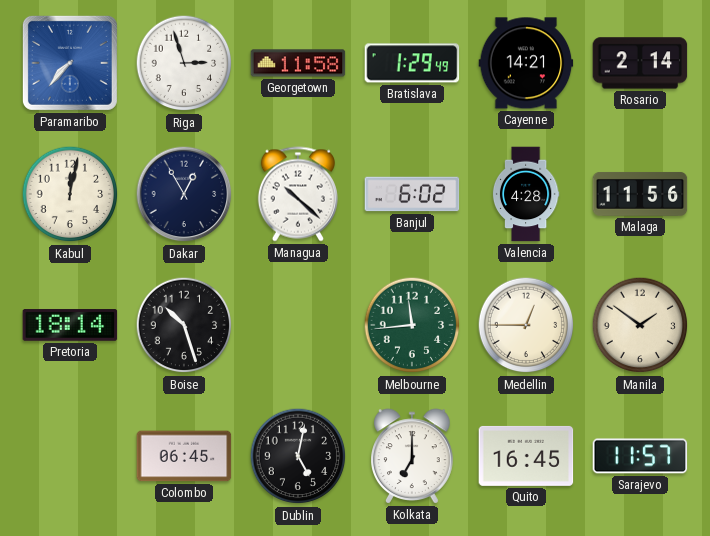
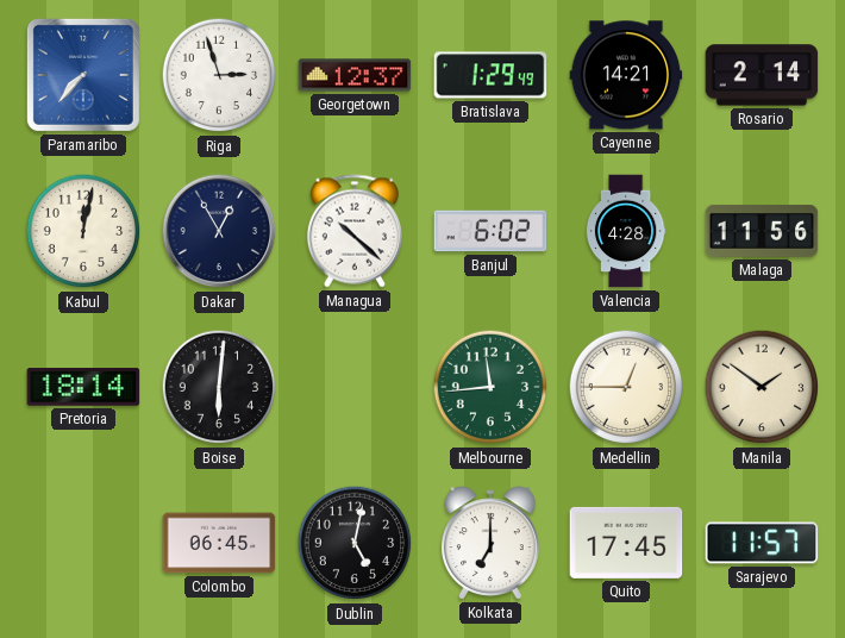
Georgetown: 11:58 -> 12:37
Boise: 10:27 -> 6:01
Quito: 16:45 -> 17:45
